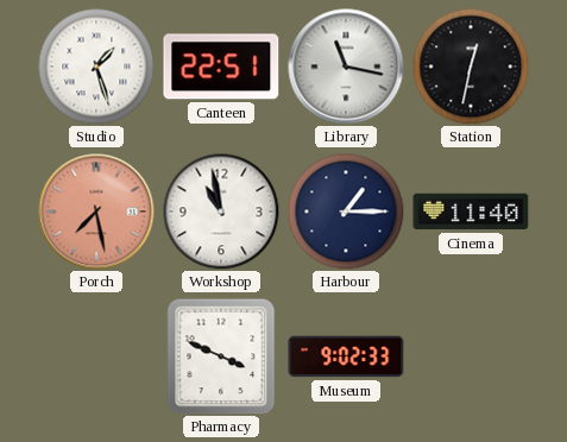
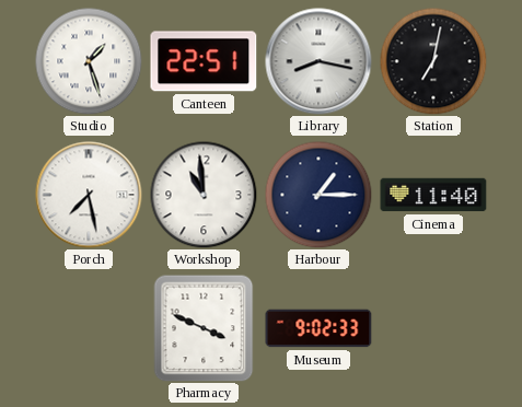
Library: 11:17 -> 8:17
Station: 12:32 -> 7:02
Porch dial: salmon -> white
Workshop: 10:58 -> 10:59
